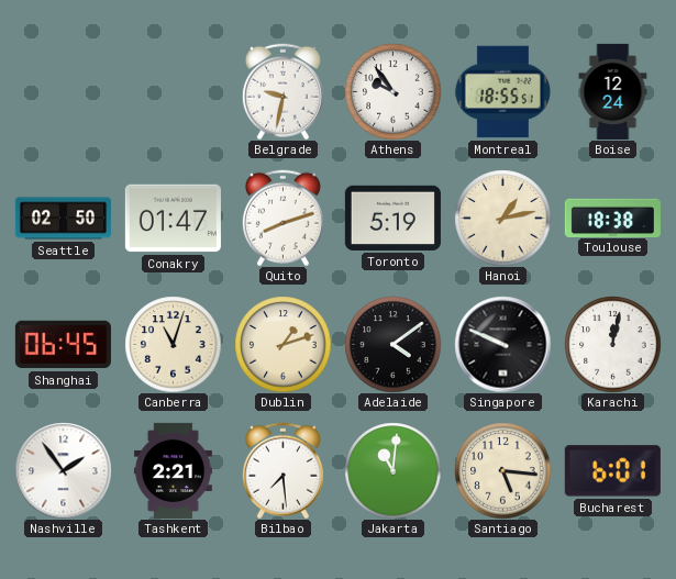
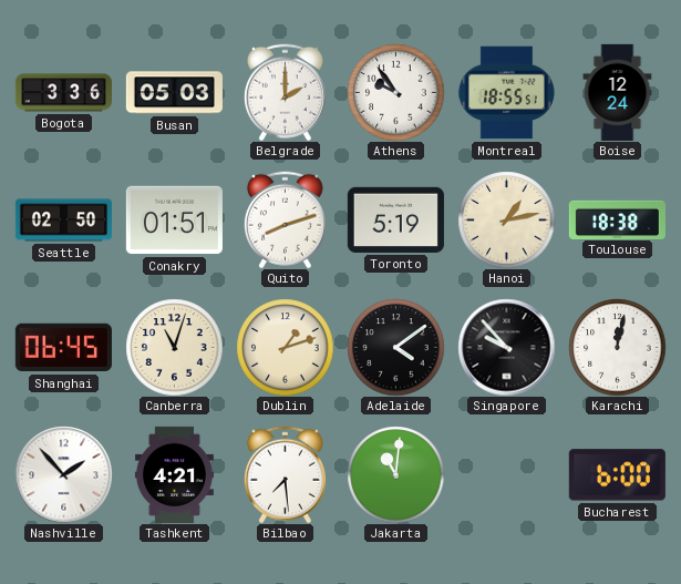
Bogota: none -> 3:36
Busan: none -> 05:03
Belgrade: 9:32 -> 2:00
Conakry: 01:47 -> 01:51
Singapore: 9:49 -> 9:53
Nashville: 1:54 -> 1:53
Tashkent: 2:21 -> 4:21
Santiago: 5:16 -> none
Bucharest: 6:01 -> 6:00
